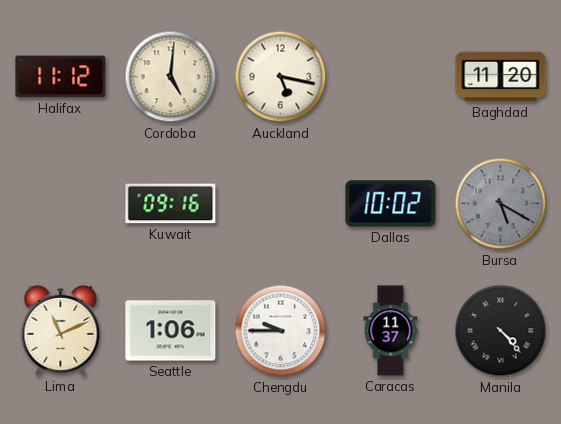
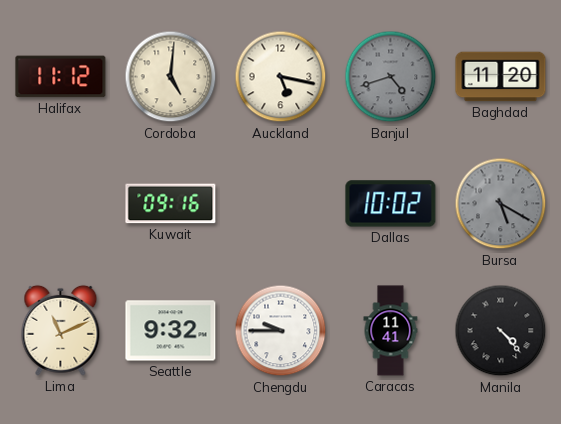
Banjul: none -> 4:42
Seattle: 1:06 -> 9:32
Caracas: 11:37 -> 11:41
